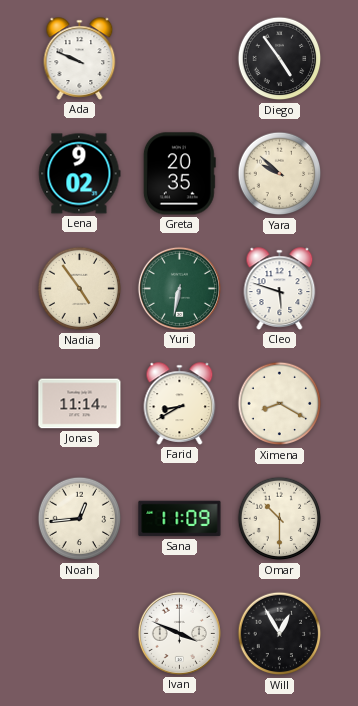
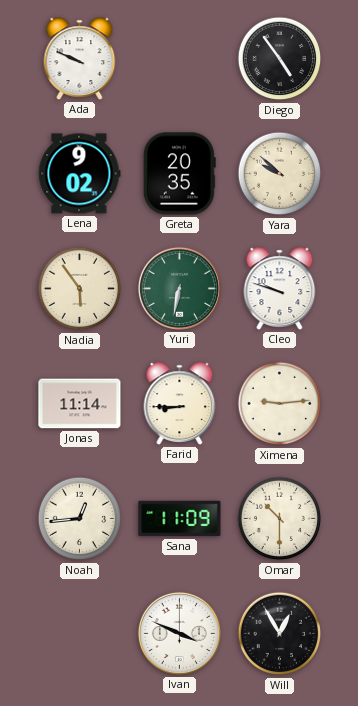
Nadia: 4:54 -> 5:54
Cleo: 5:48 -> 9:48
Farid: 8:40 -> 8:45
Ximena: 8:20 -> 9:14
